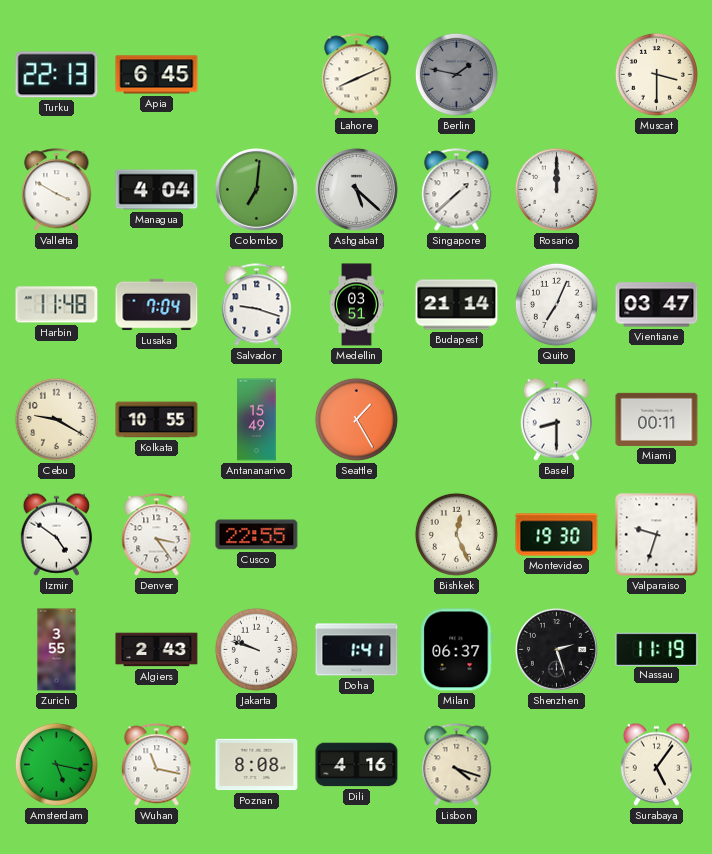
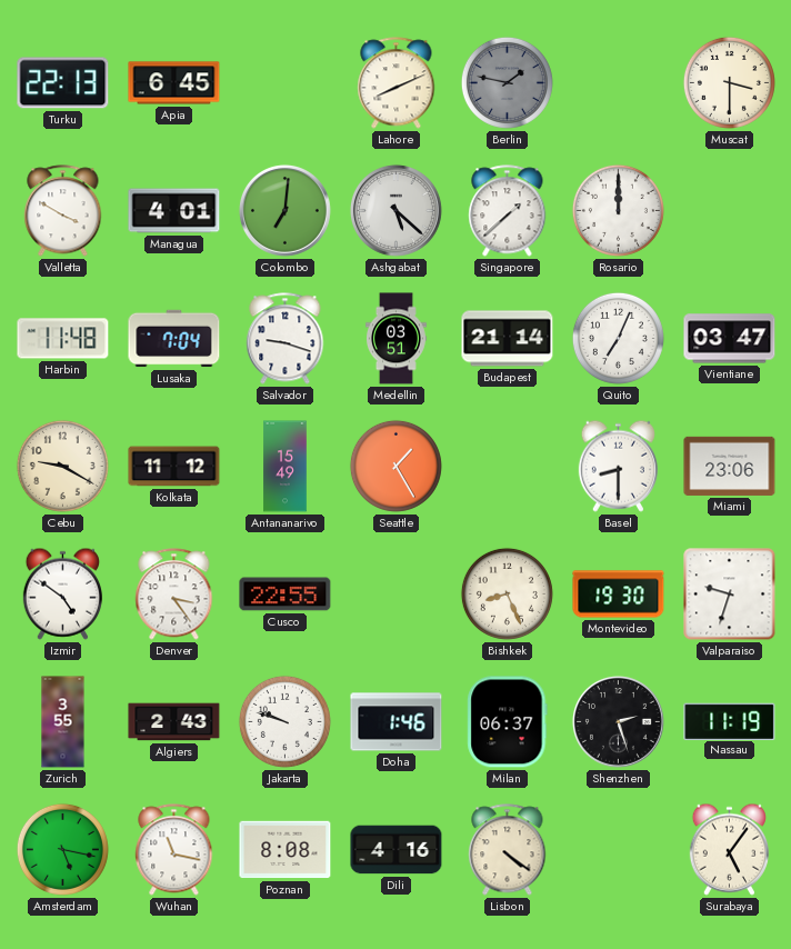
Managua: 4:04 -> 4:01
Kolkata: 10:55 -> 11:12
Miami: 00:11 -> 23:06
Bishkek: 12:26 -> 8:26
Doha: 1:41 -> 1:46
Lisbon: 4:18 -> 4:21
